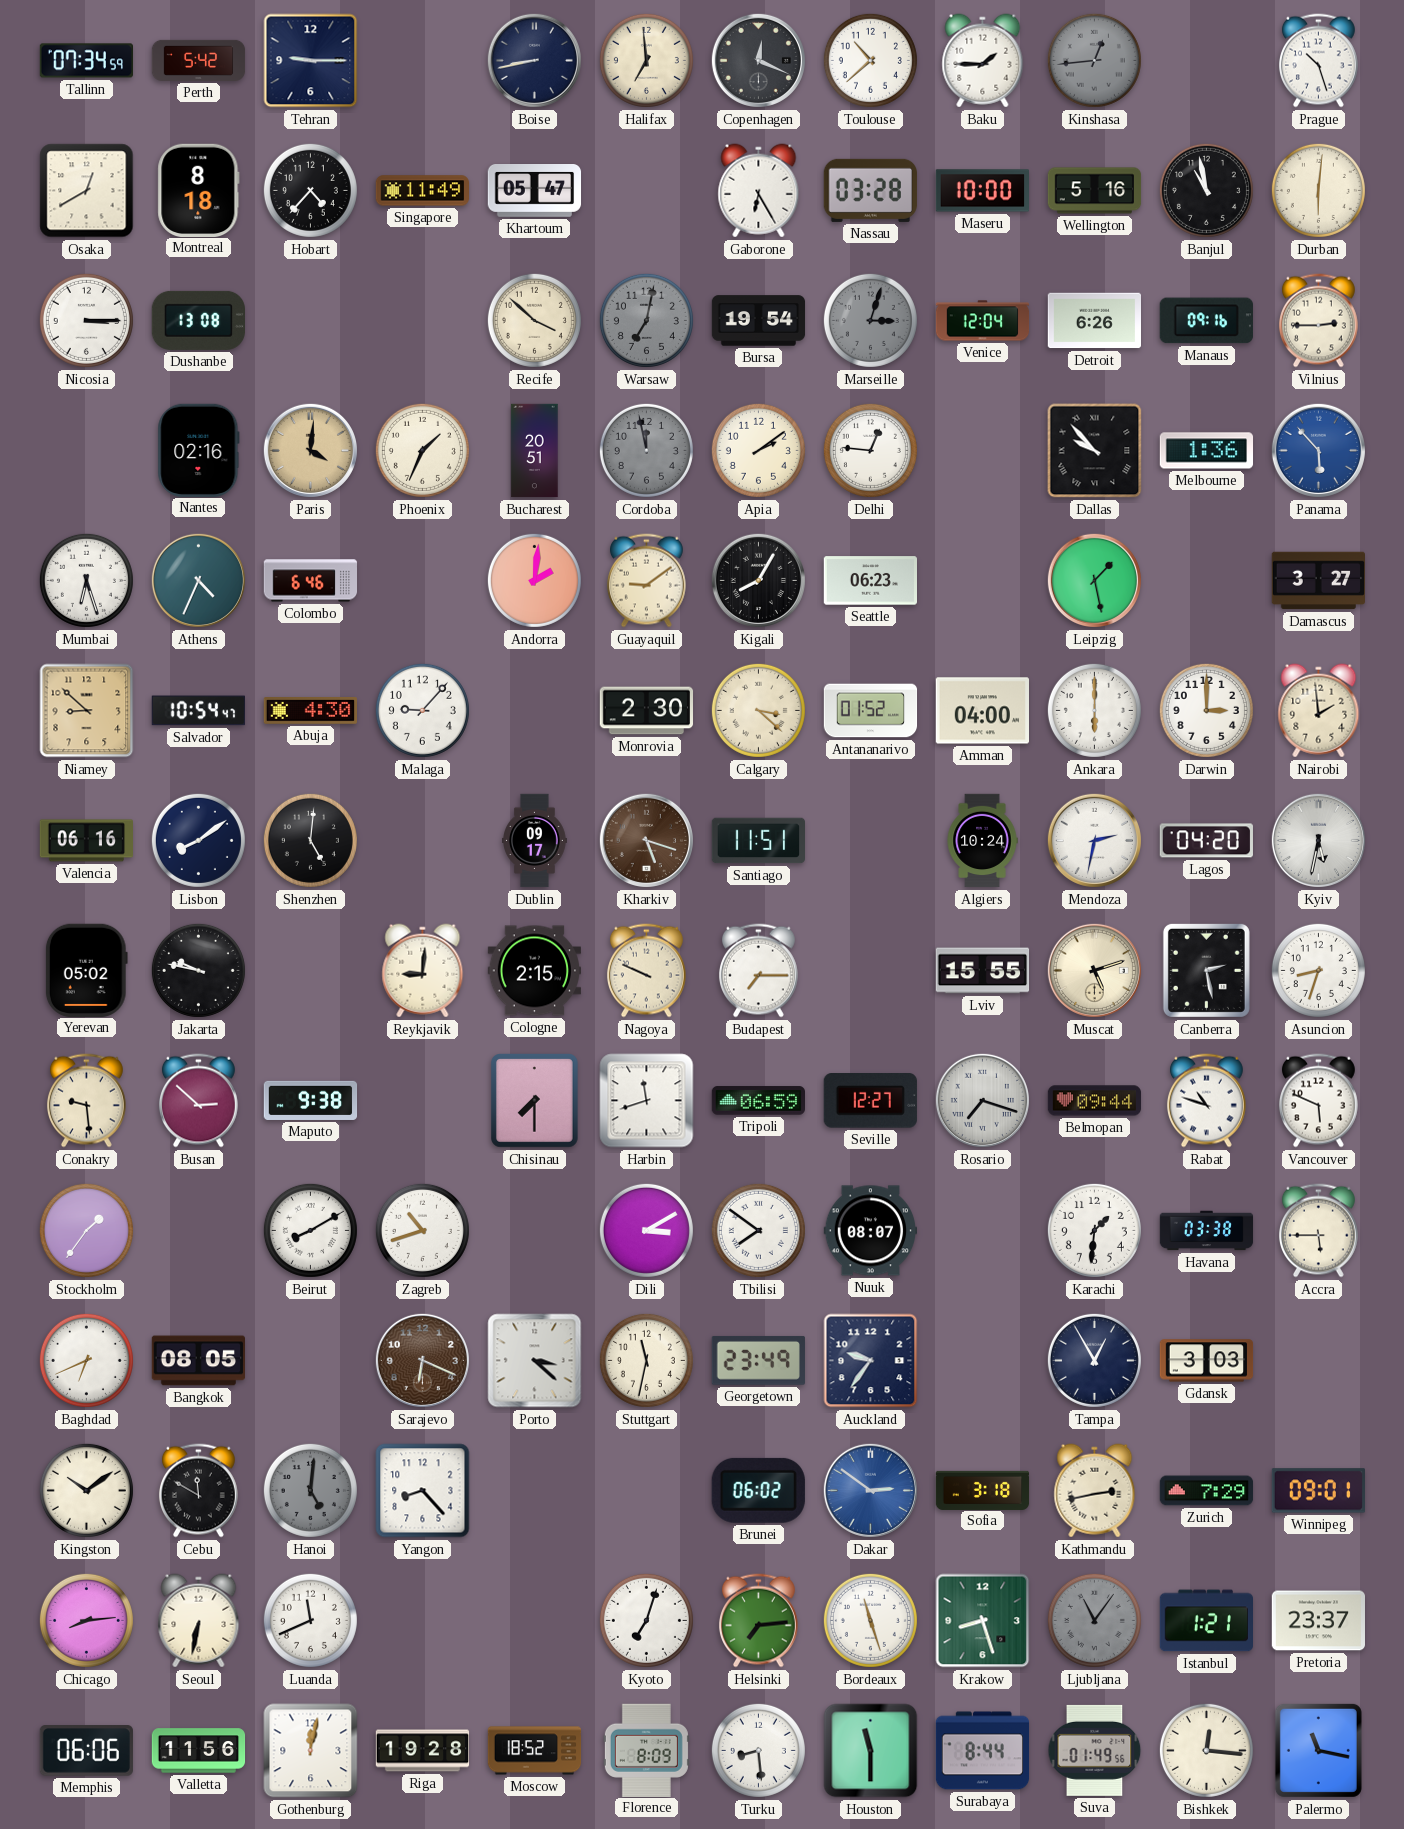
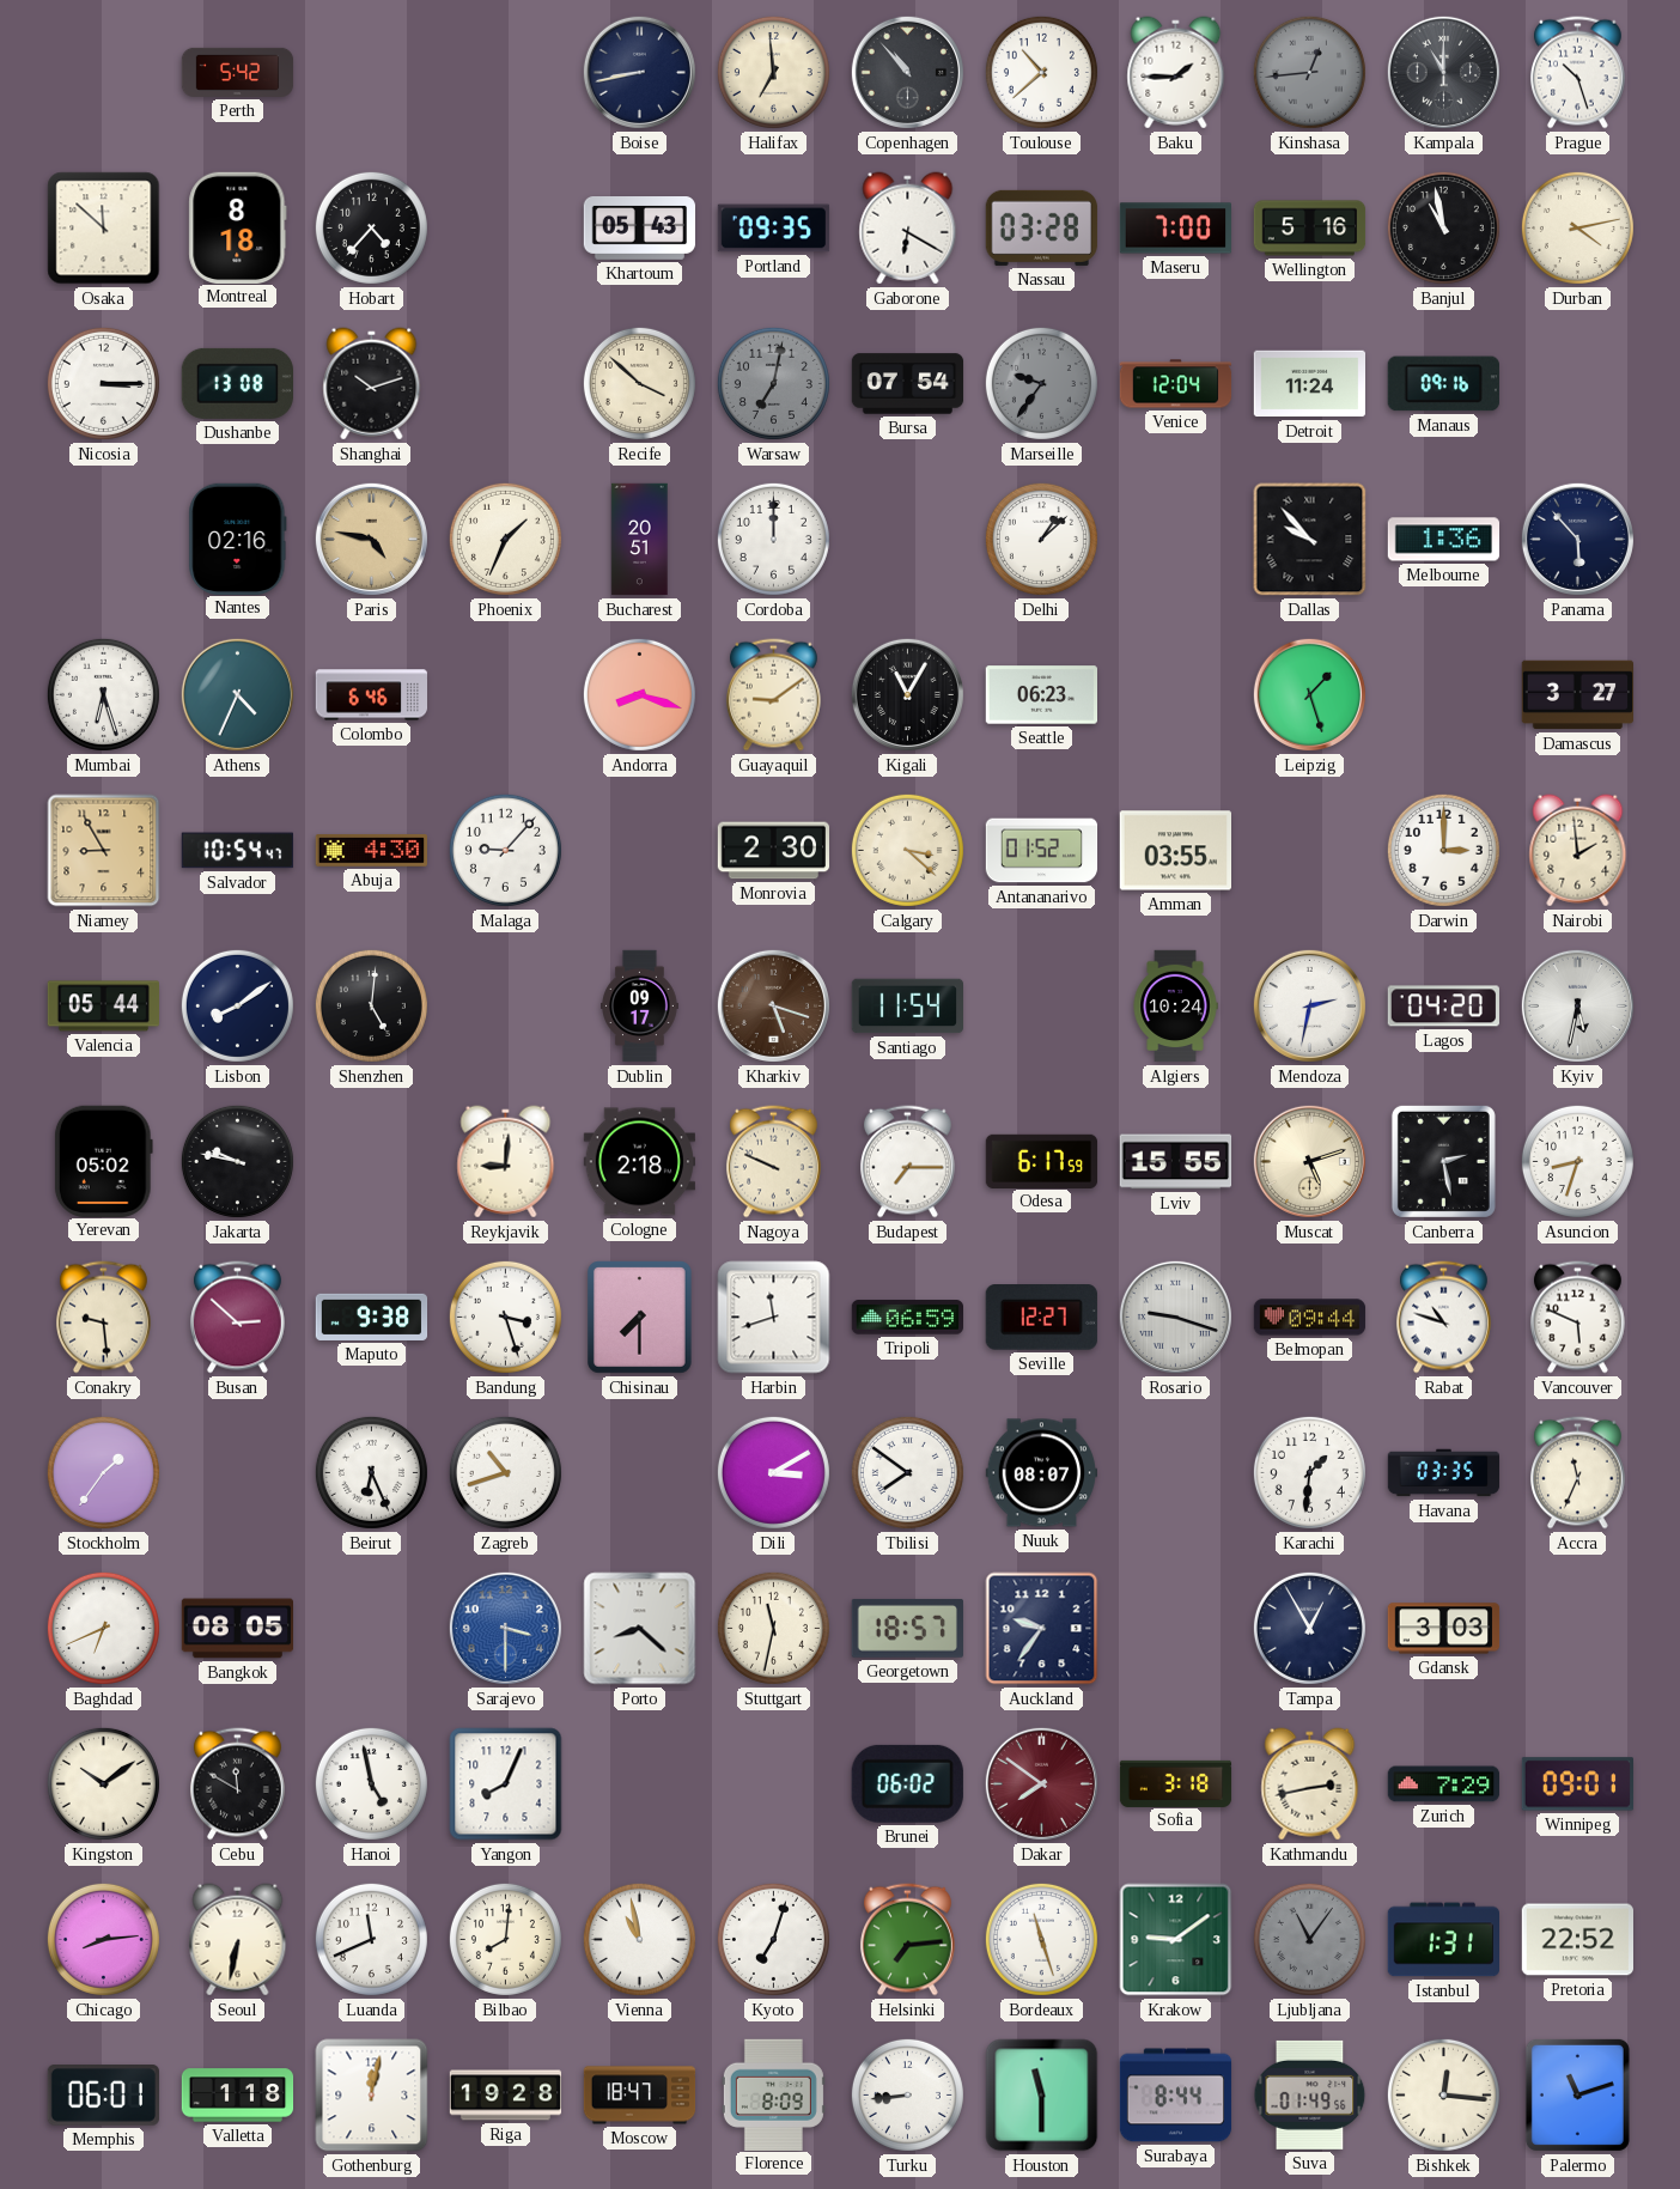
Tallinn: 07:34 -> none
Tehran: 9:15 -> none
Copenhagen: 12:19 -> 10:53
Kampala: none -> 11:00
Osaka: 12:40 -> 11:52
Singapore: 11:49 -> none
Khartoum: 05:47 -> 05:43
Portland: none -> 09:35
Gaborone: 6:25 -> 6:20
Maseru: 10:00 -> 7:00
Durban: 6:01 -> 4:13
Shanghai: none -> 10:12
Bursa: 19:54 -> 07:54
Marseille: 3:03 -> 9:36
Detroit: 6:26 -> 11:24
Vilnius: 2:45 -> none
Paris: 4:01 -> 4:47
Cordoba: 11:58 -> 12:00
Cordoba dial: grey -> white
Apia: 2:09 -> none
Delhi: 12:46 -> 1:08
Panama dial: blue -> navy
Andorra: 2:01 -> 8:18
Kigali: 8:05 -> 11:05
Leipzig: 1:28 -> 1:27
Niamey: 8:52 -> 8:55
Amman: 04:00 -> 03:55
Ankara: 6:00 -> none
Valencia: 06:16 -> 05:44
Santiago: 11:51 -> 11:54
Cologne: 2:15 -> 2:18
Odesa: none -> 6:17
Bandung: none -> 3:27
Rosario: 7:18 -> 9:18
Beirut: 8:10 -> 6:26
Havana: 03:38 -> 03:35
Accra: 5:45 -> 11:34
Sarajevo: 6:19 -> 3:30
Sarajevo dial: brown -> blue
Porto: 3:22 -> 8:22
Georgetown: 23:49 -> 18:57
Hanoi: 5:01 -> 4:58
Hanoi dial: grey -> white
Yangon: 8:23 -> 8:04
Dakar: 2:51 -> 7:51
Dakar dial: blue -> burgundy
Bilbao: none -> 8:01
Vienna: none -> 10:58
Krakow: 8:27 -> 9:09
Istanbul: 1:21 -> 1:31
Pretoria: 23:37 -> 22:52
Memphis: 06:06 -> 06:01
Valletta: 11:56 -> 1:18
Moscow: 18:52 -> 18:47
Turku: 8:29 -> 8:44
Palermo: 11:17 -> 11:12
